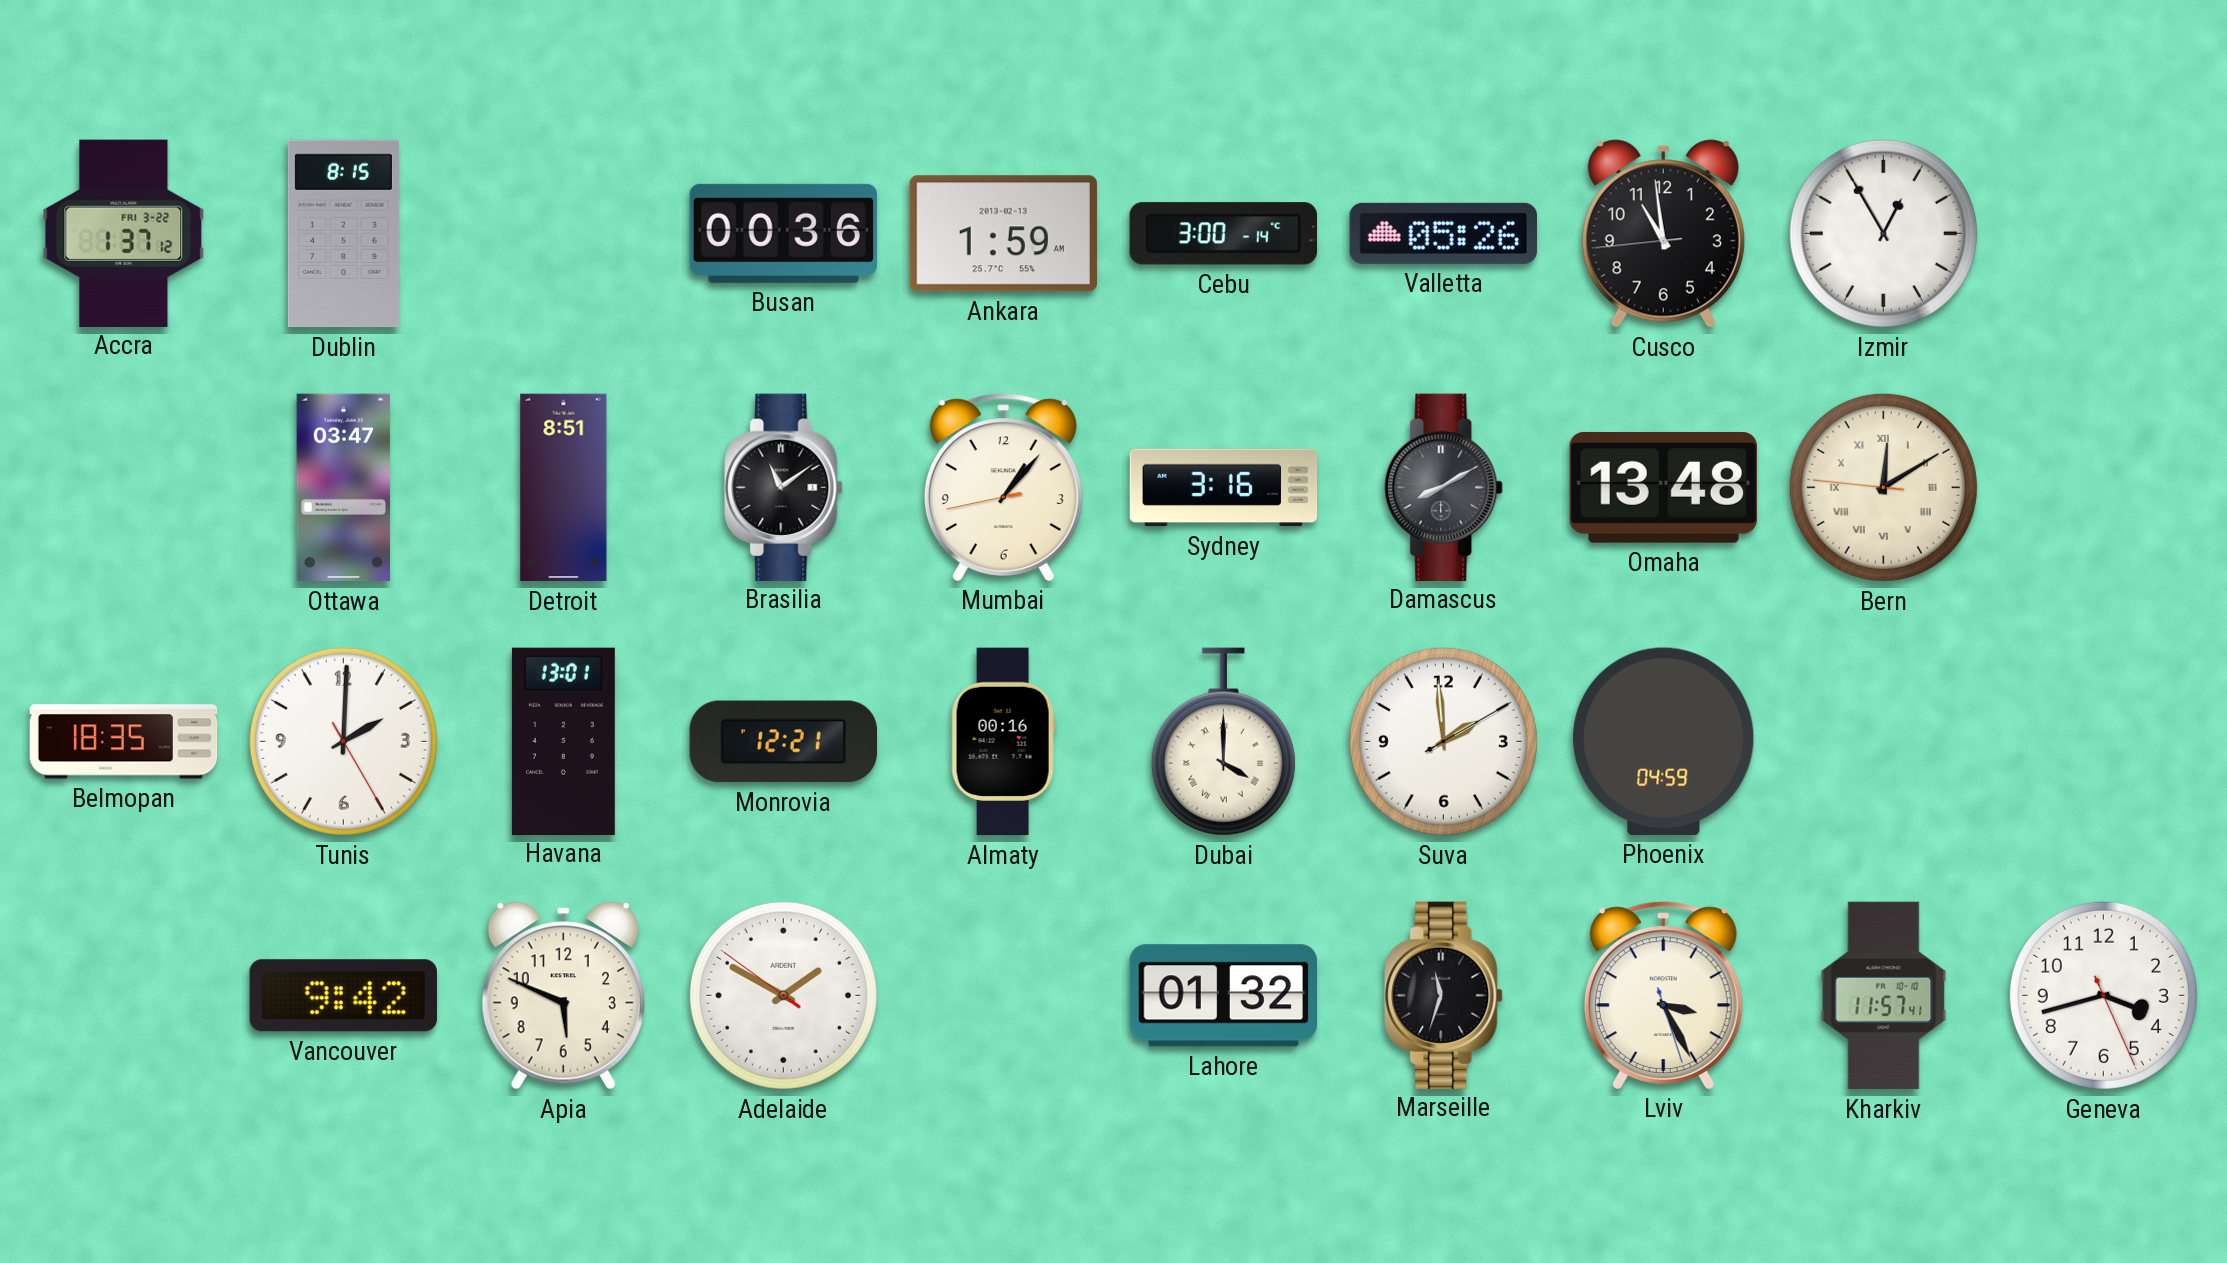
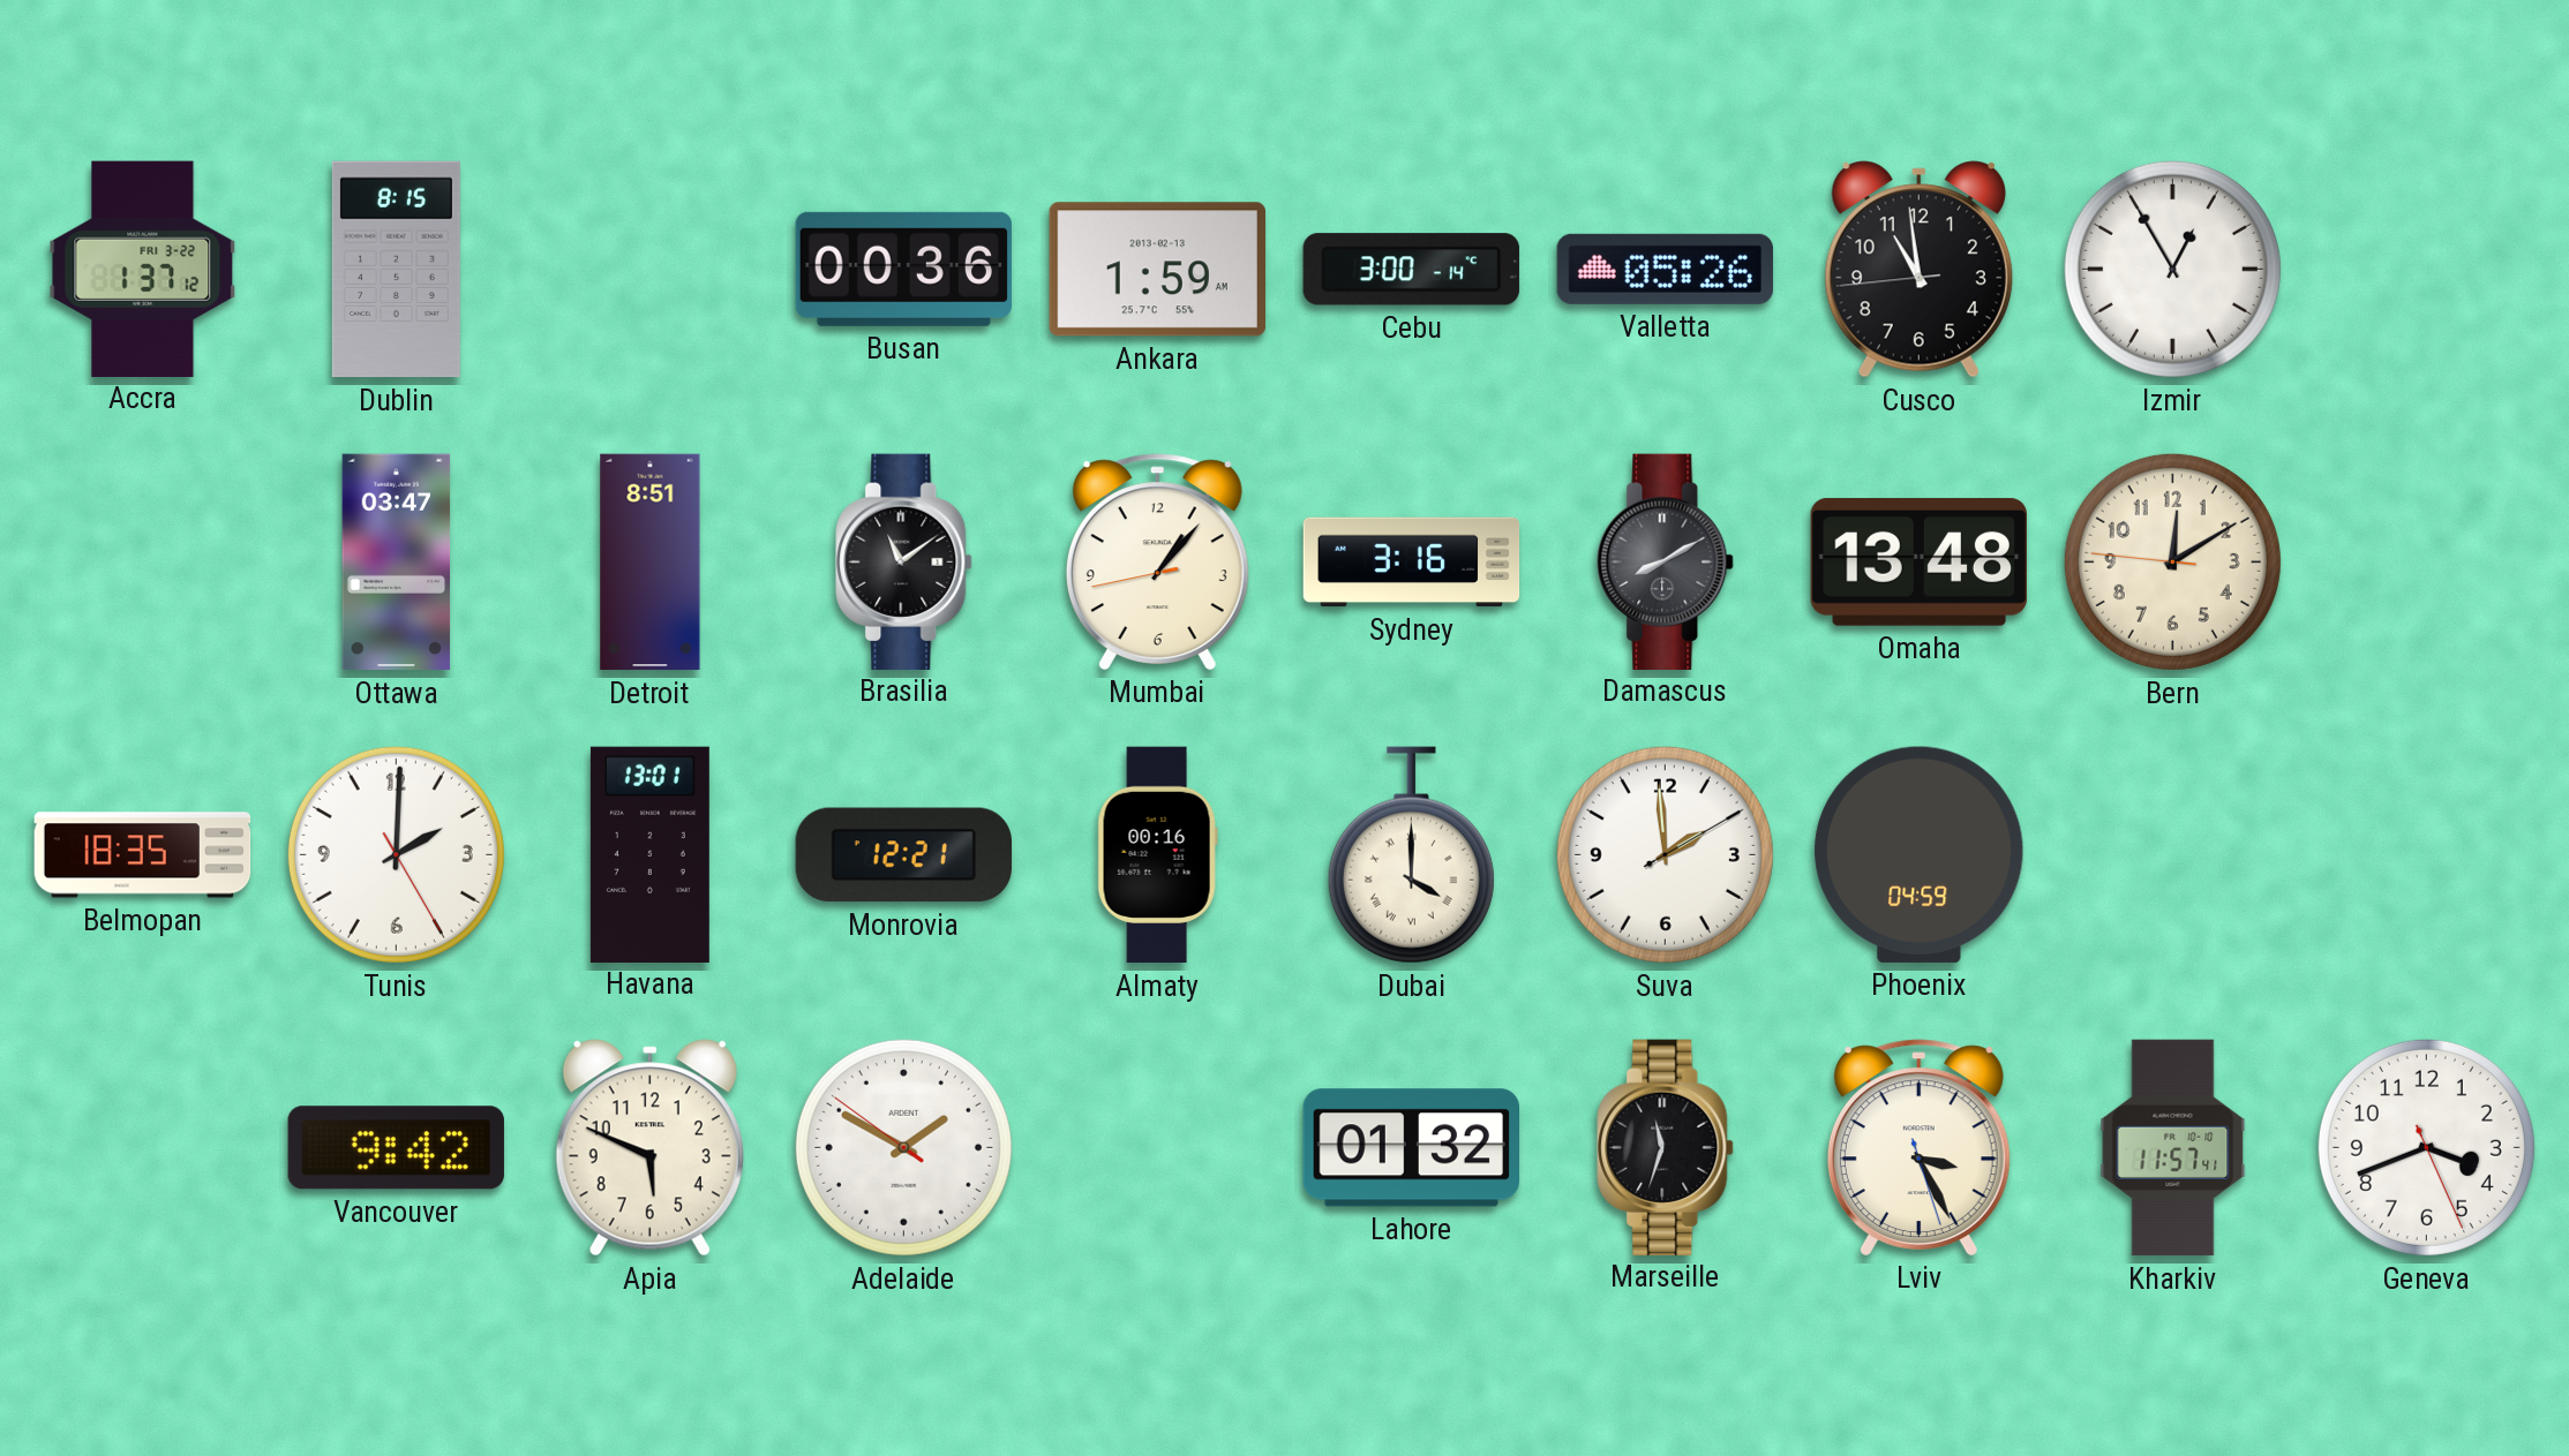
Bern numerals: Roman -> Arabic
Geneva: 3:42 -> 3:41
